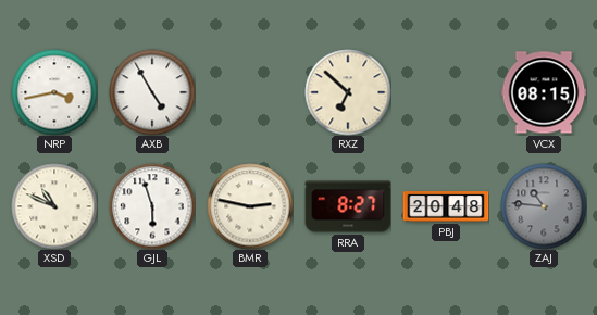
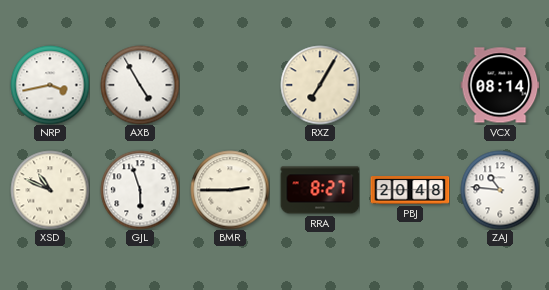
RXZ: 6:52 -> 7:05
VCX: 08:15 -> 08:14
BMR: 2:47 -> 2:45
ZAJ dial: grey -> white
